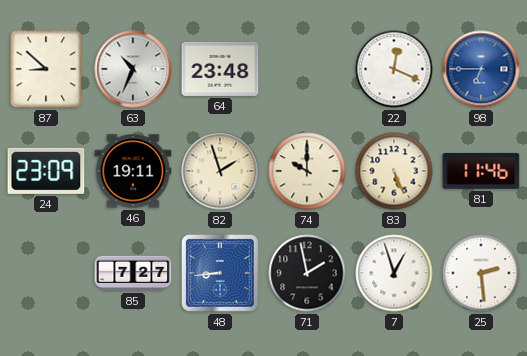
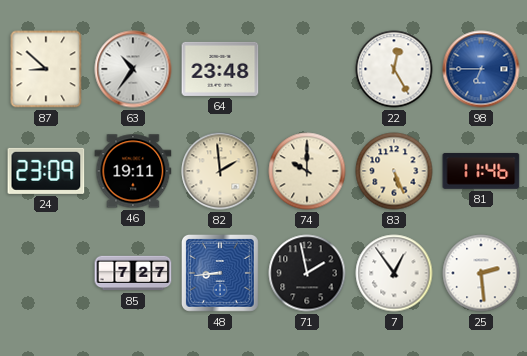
63: 10:34 -> 10:36
22: 12:19 -> 12:25
82: 1:57 -> 1:59
7: 12:57 -> 12:54
